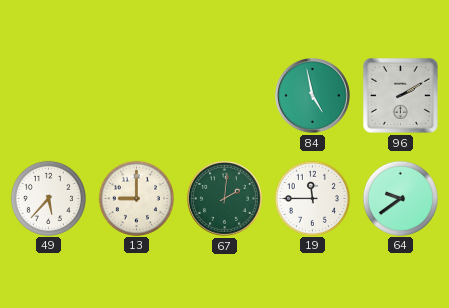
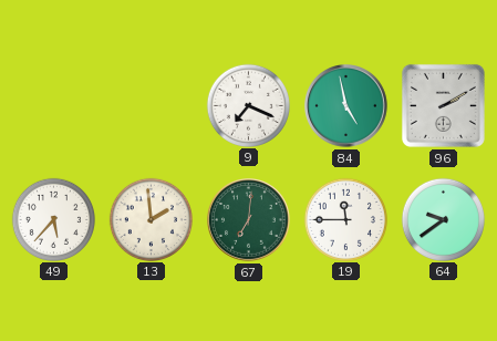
9: none -> 7:19
13: 9:00 -> 1:59
67: 2:01 -> 7:01
